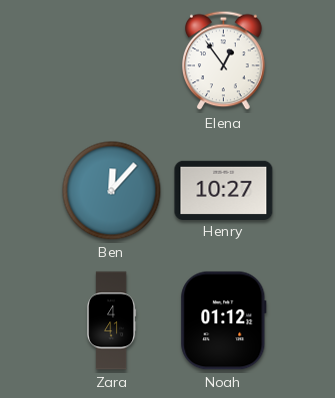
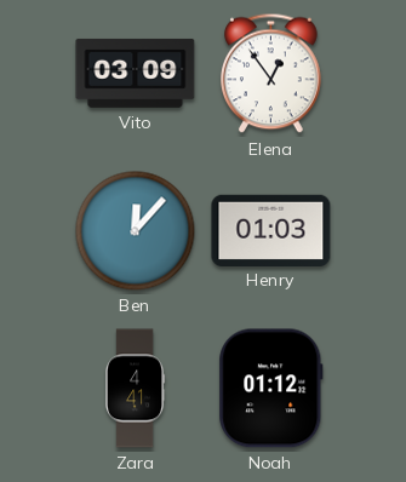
Vito: none -> 03:09
Henry: 10:27 -> 01:03
